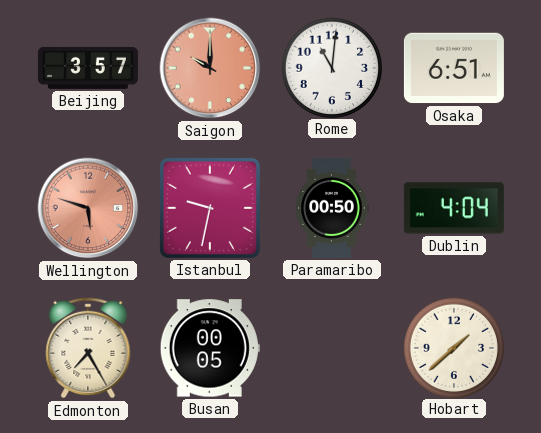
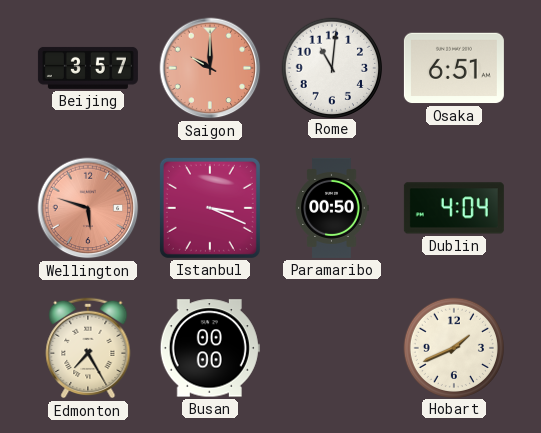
Istanbul: 9:32 -> 3:19
Busan: 00:05 -> 00:00
Hobart: 1:38 -> 1:41
